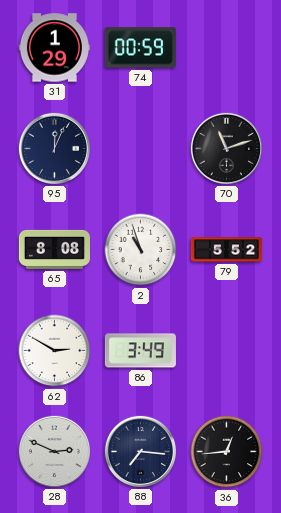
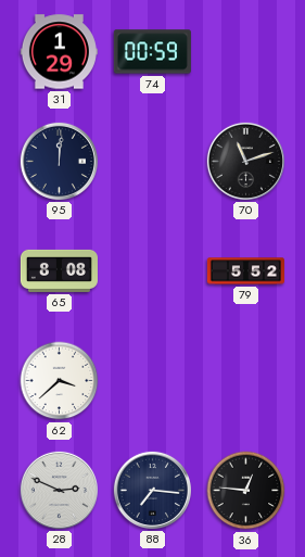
95: 12:04 -> 12:01
2: 10:57 -> none
62: 2:50 -> 3:38
86: 3:49 -> none
36: 12:44 -> 12:46
